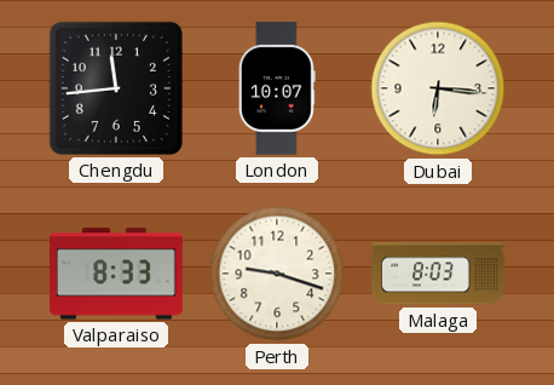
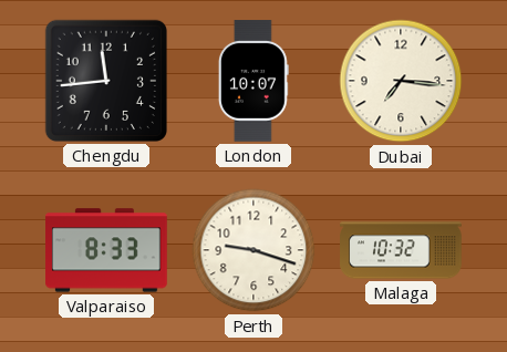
Dubai: 6:16 -> 7:16
Malaga: 8:03 -> 10:32
